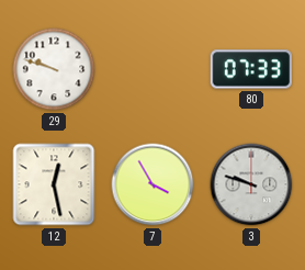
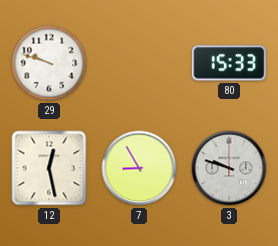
80: 07:33 -> 15:33
7: 3:55 -> 8:55
